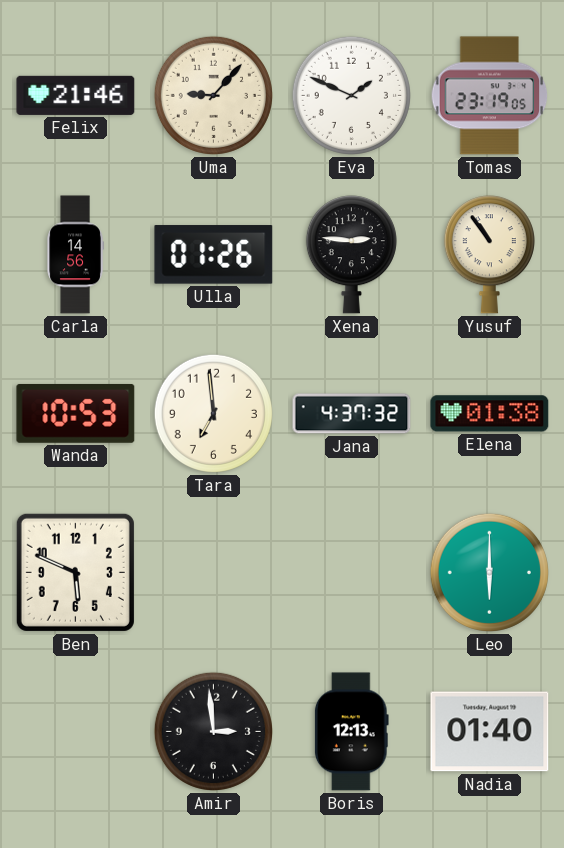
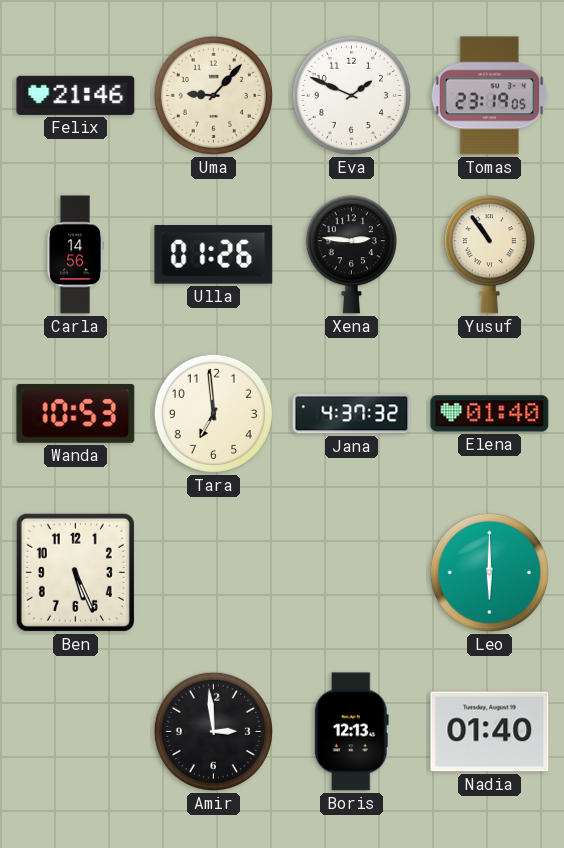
Elena: 01:38 -> 01:40
Ben: 5:49 -> 5:26
